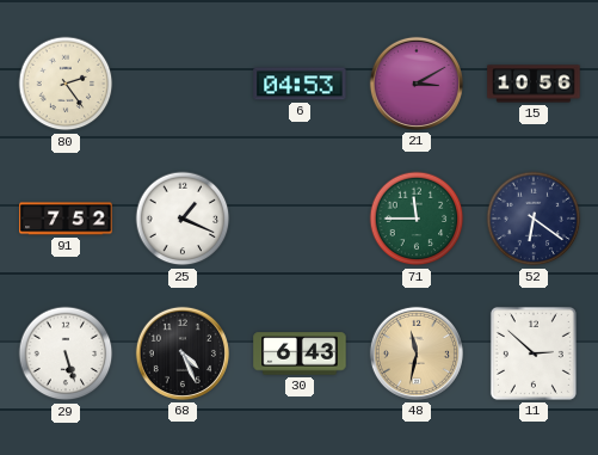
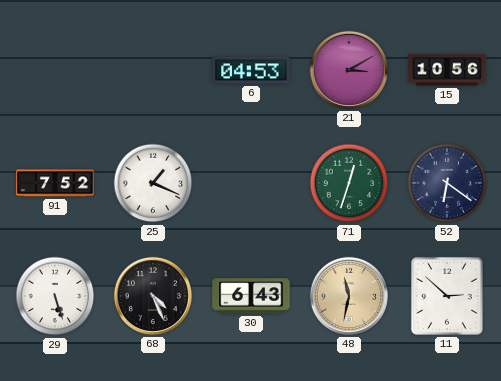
80: 2:24 -> none
71: 11:45 -> 12:33
